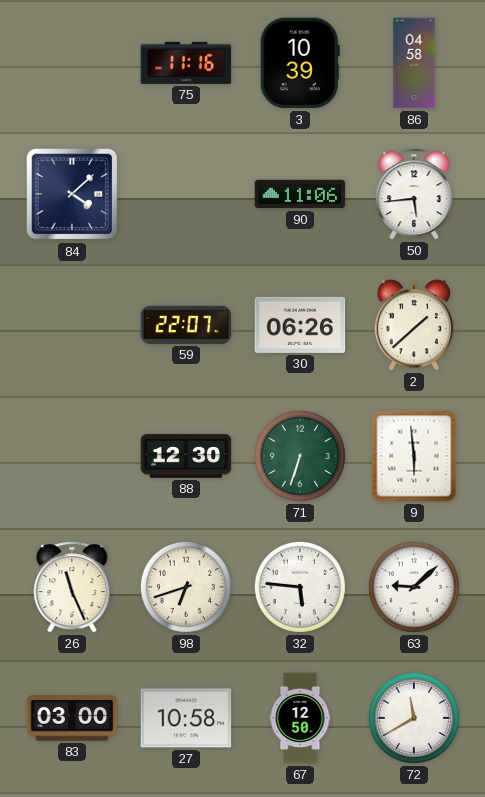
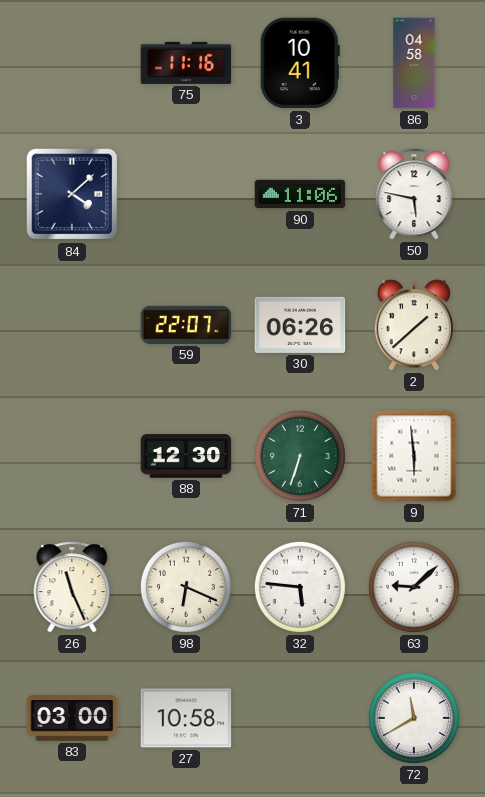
3: 10:39 -> 10:41
50: 5:44 -> 5:47
98: 6:42 -> 6:19
67: 12:50 -> none
